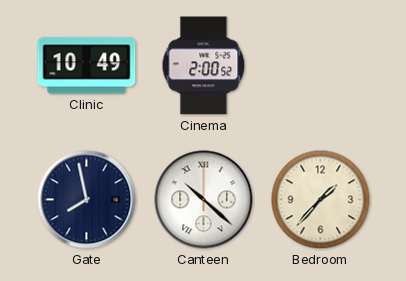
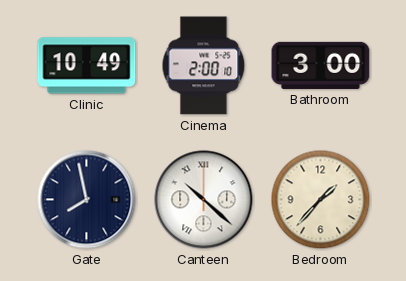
Cinema: 2:00:52 -> 2:00:10
Bathroom: none -> 3:00
